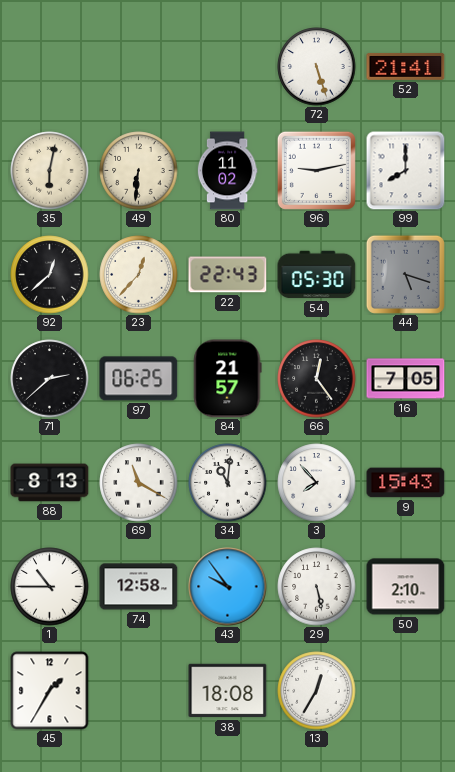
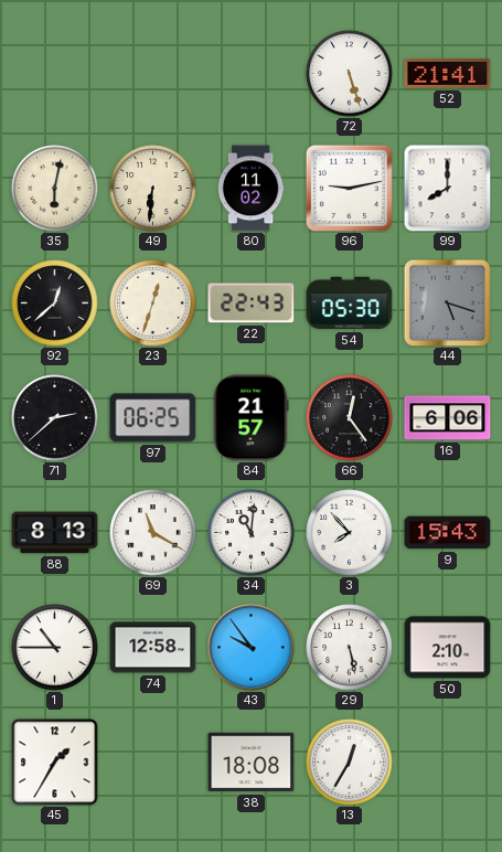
23: 12:37 -> 12:33
16: 7:05 -> 6:06
